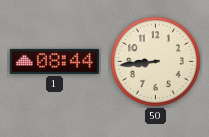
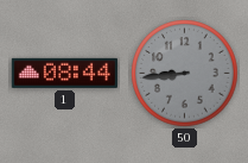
50 dial: cream -> grey
